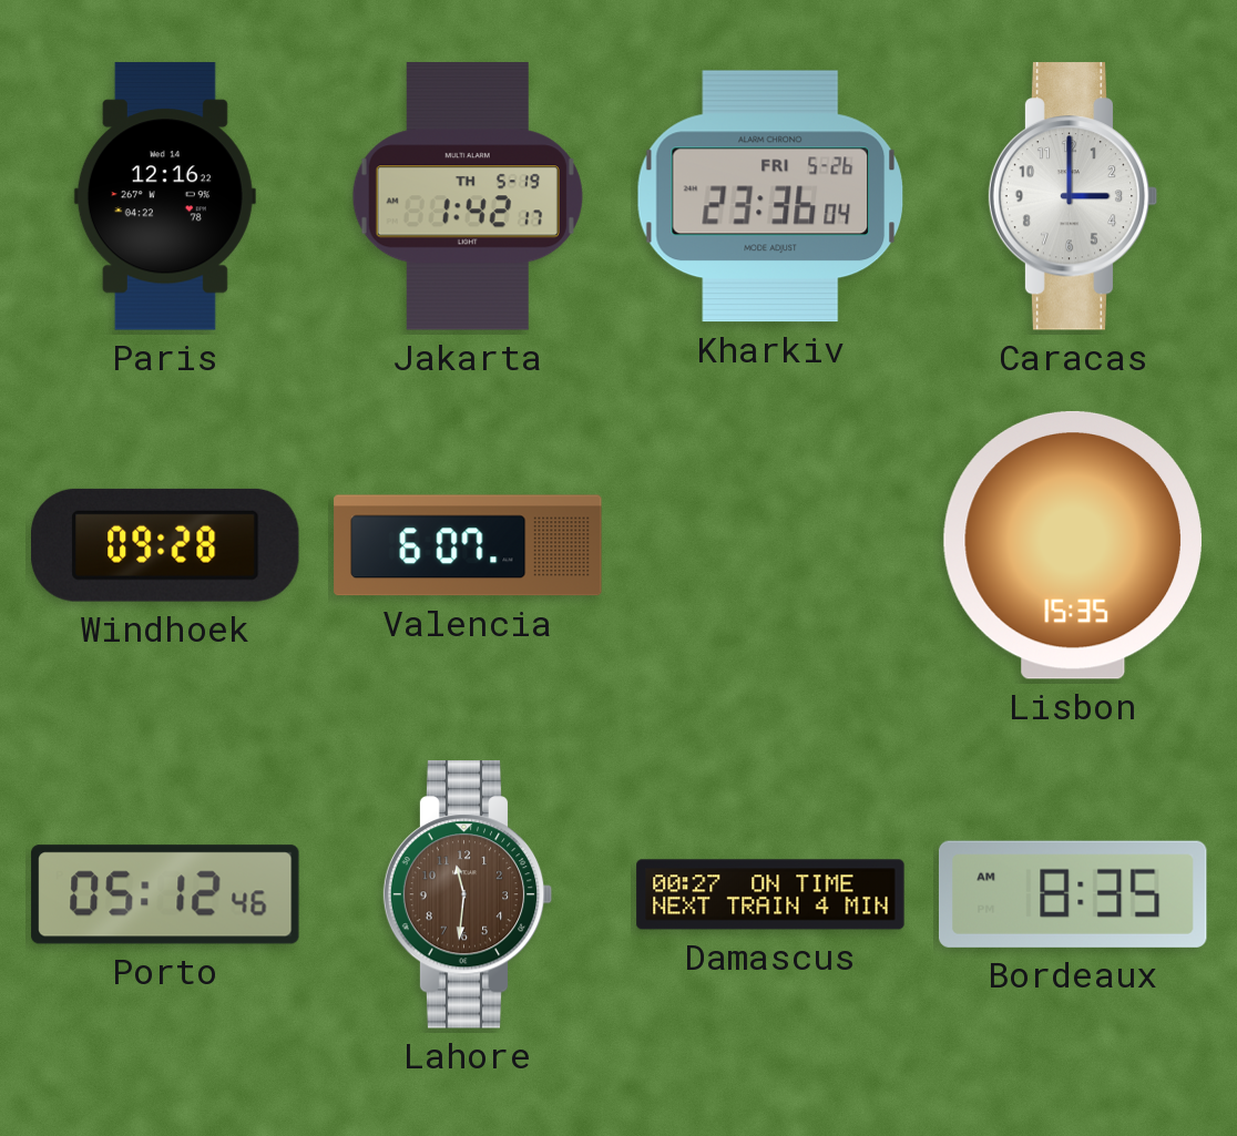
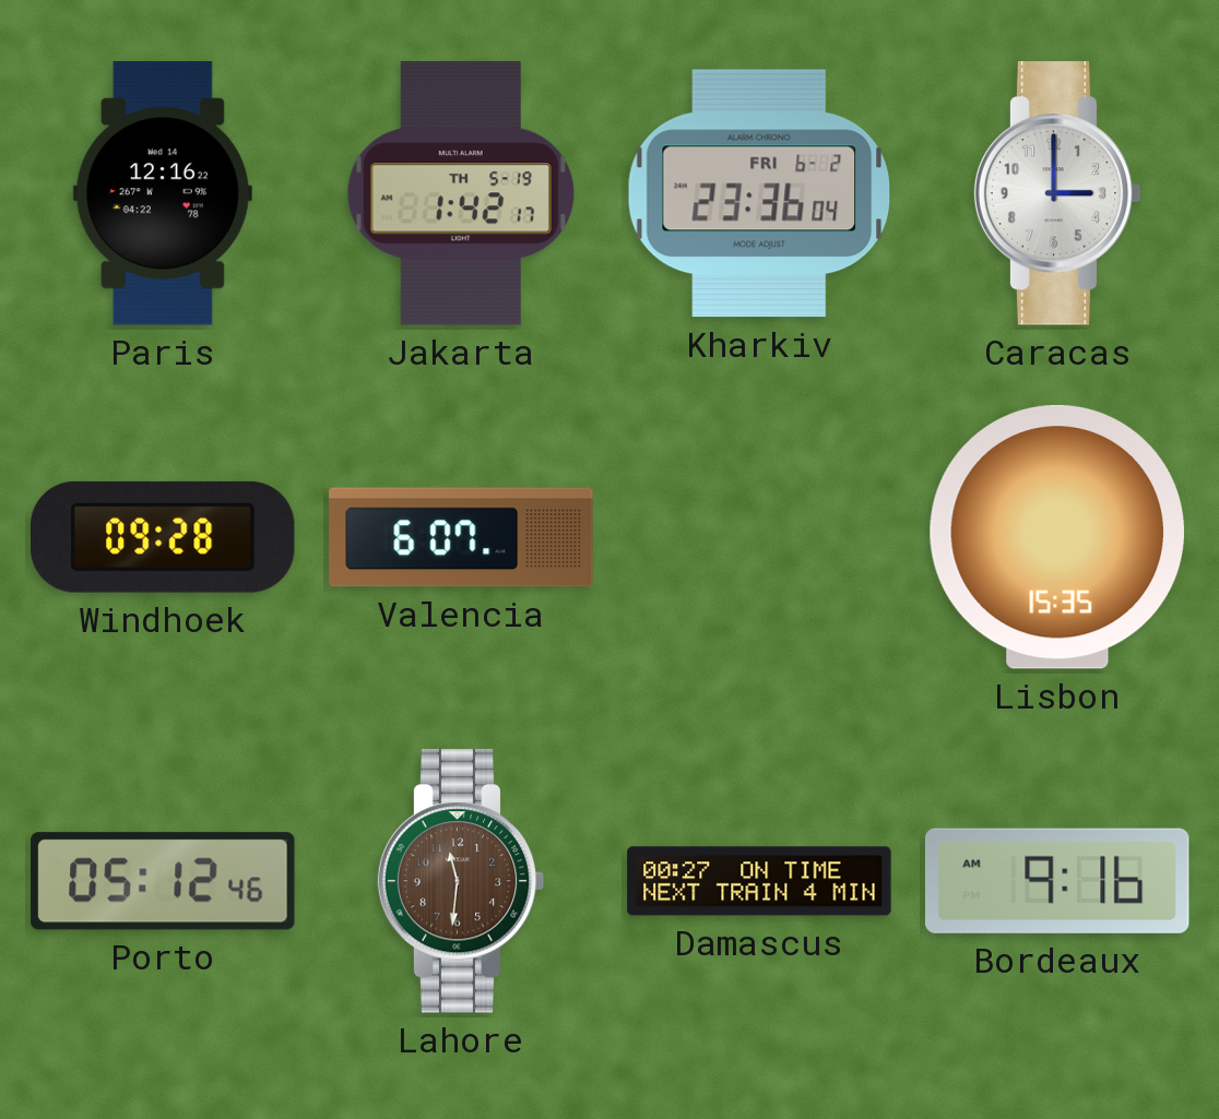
Kharkiv date: FRI 5-26 -> FRI 6-2
Bordeaux: 8:35 -> 9:16
